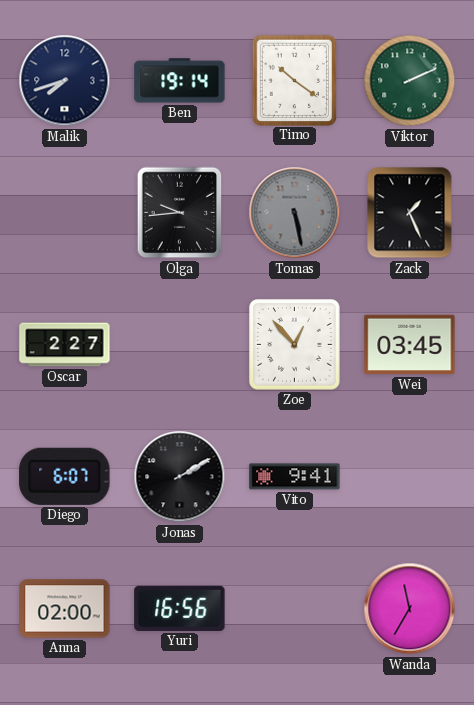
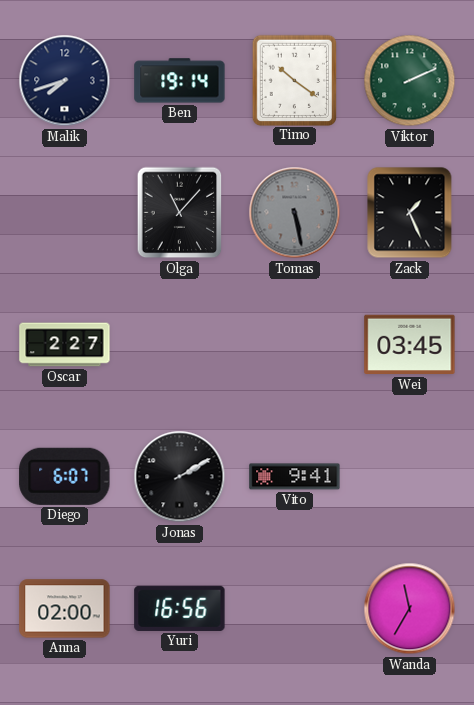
Olga: 9:44 -> 11:07
Zoe: 12:53 -> none
